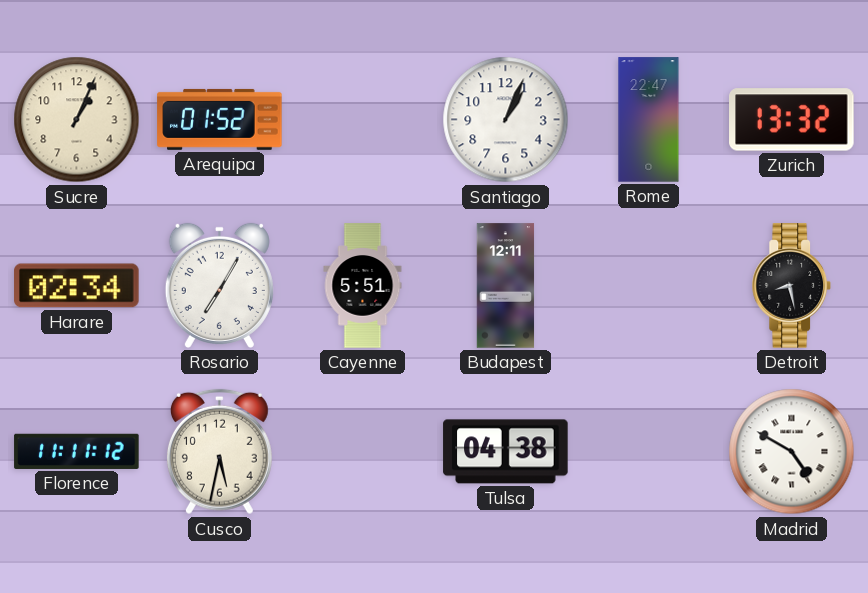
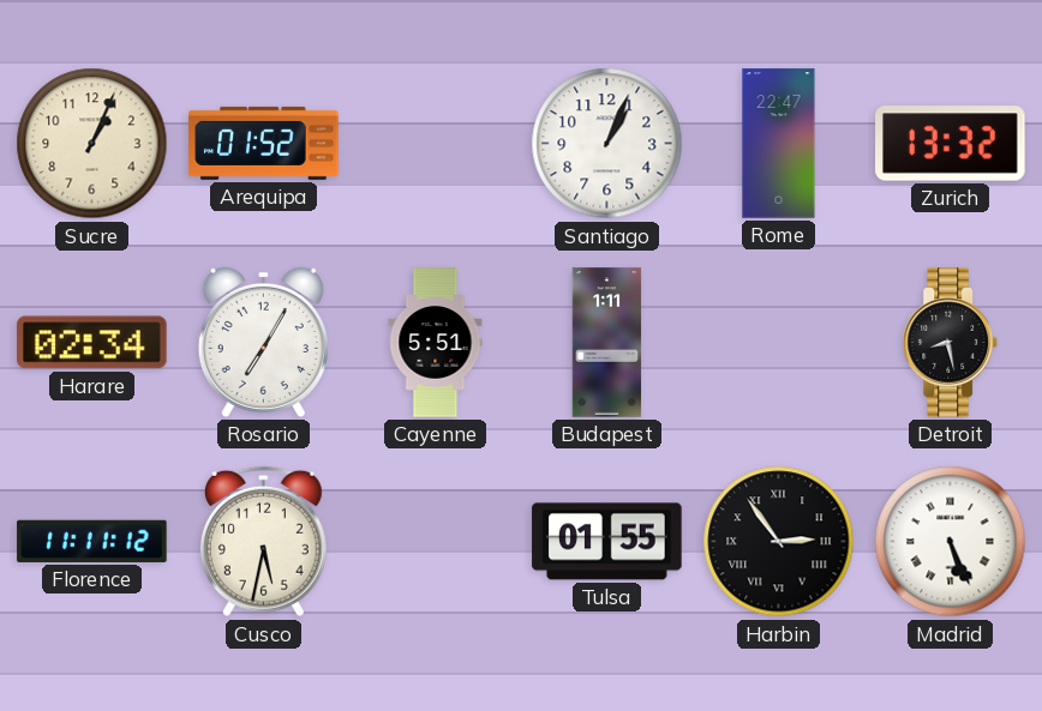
Budapest: 12:11 -> 1:11
Tulsa: 04:38 -> 01:55
Harbin: none -> 2:54
Madrid: 4:50 -> 5:26
